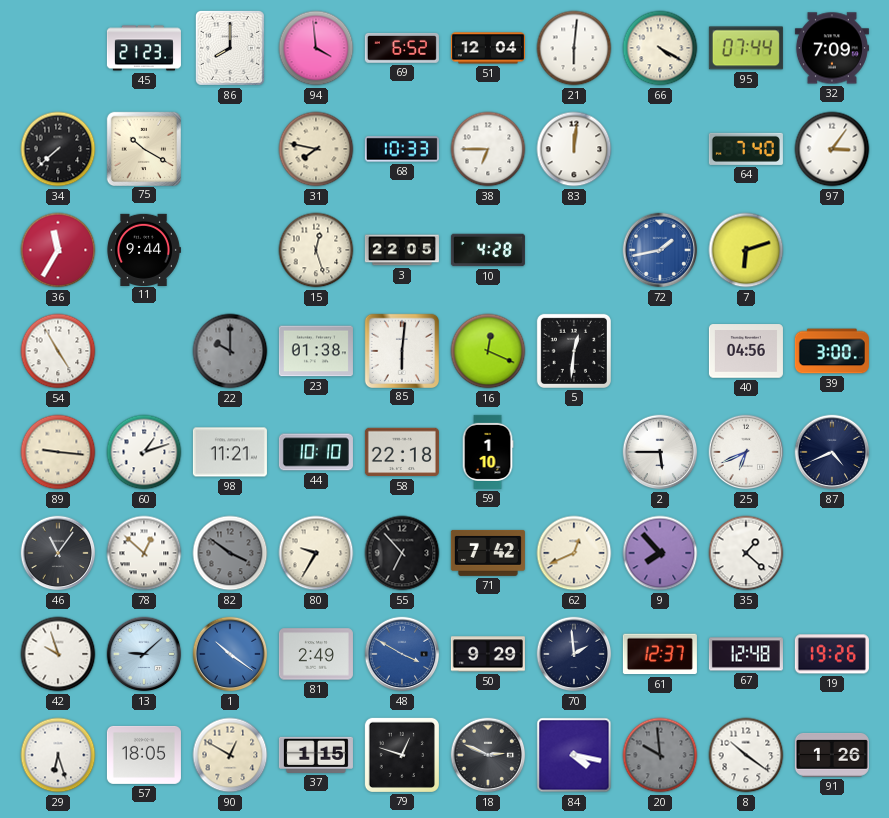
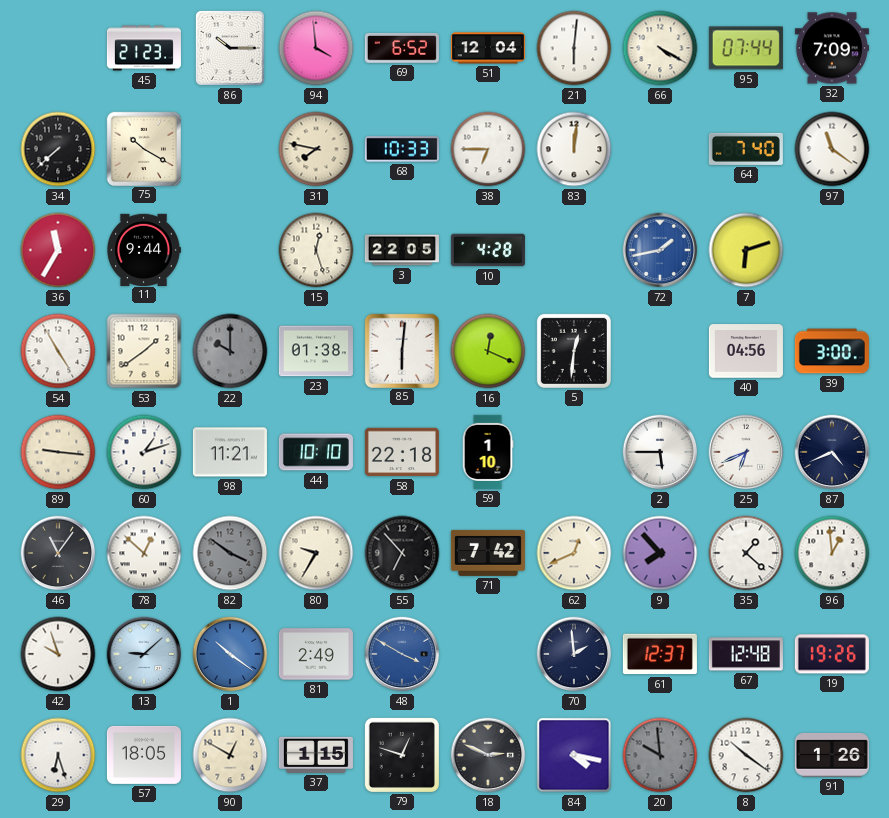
86: 8:00 -> 10:15
97: 3:06 -> 11:21
53: none -> 1:39
96: none -> 12:59
50: 9:29 -> none
